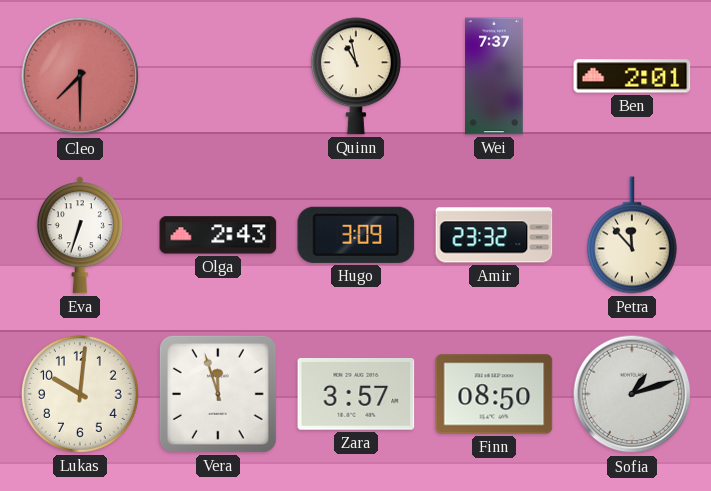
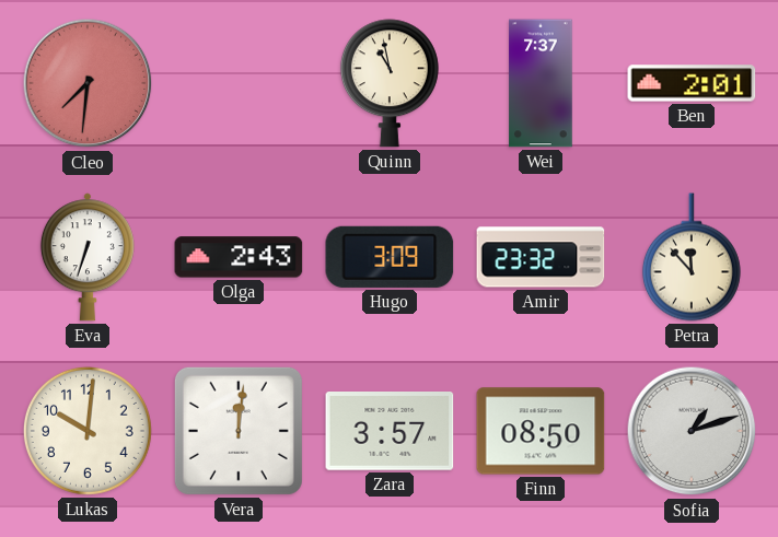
Cleo: 7:30 -> 7:31
Vera: 11:57 -> 12:01
